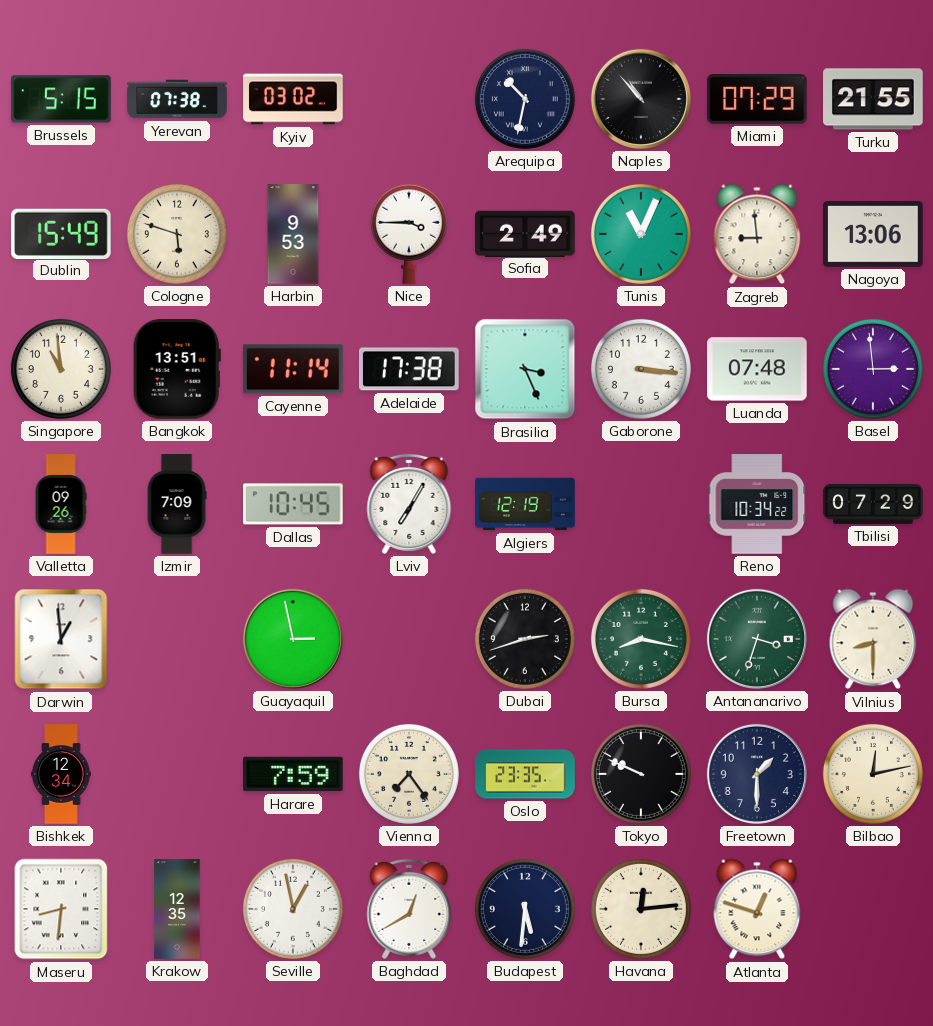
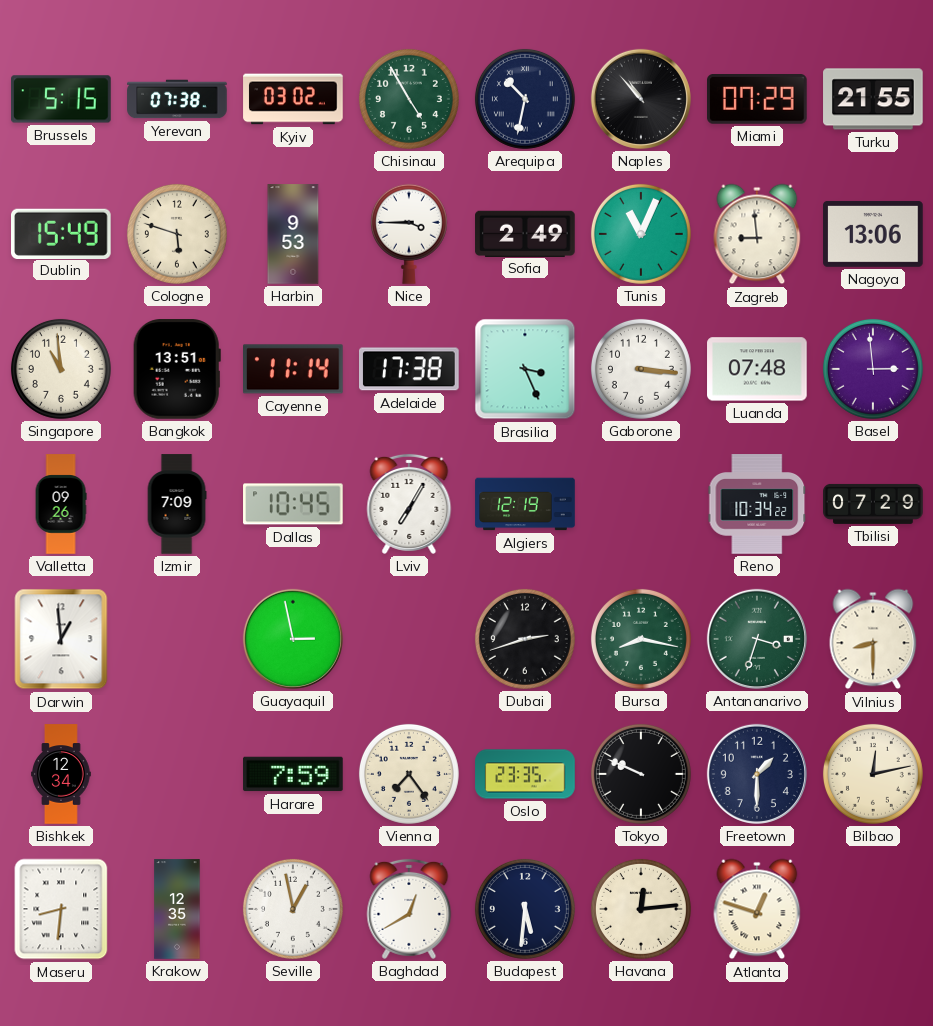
Chisinau: none -> 4:55
